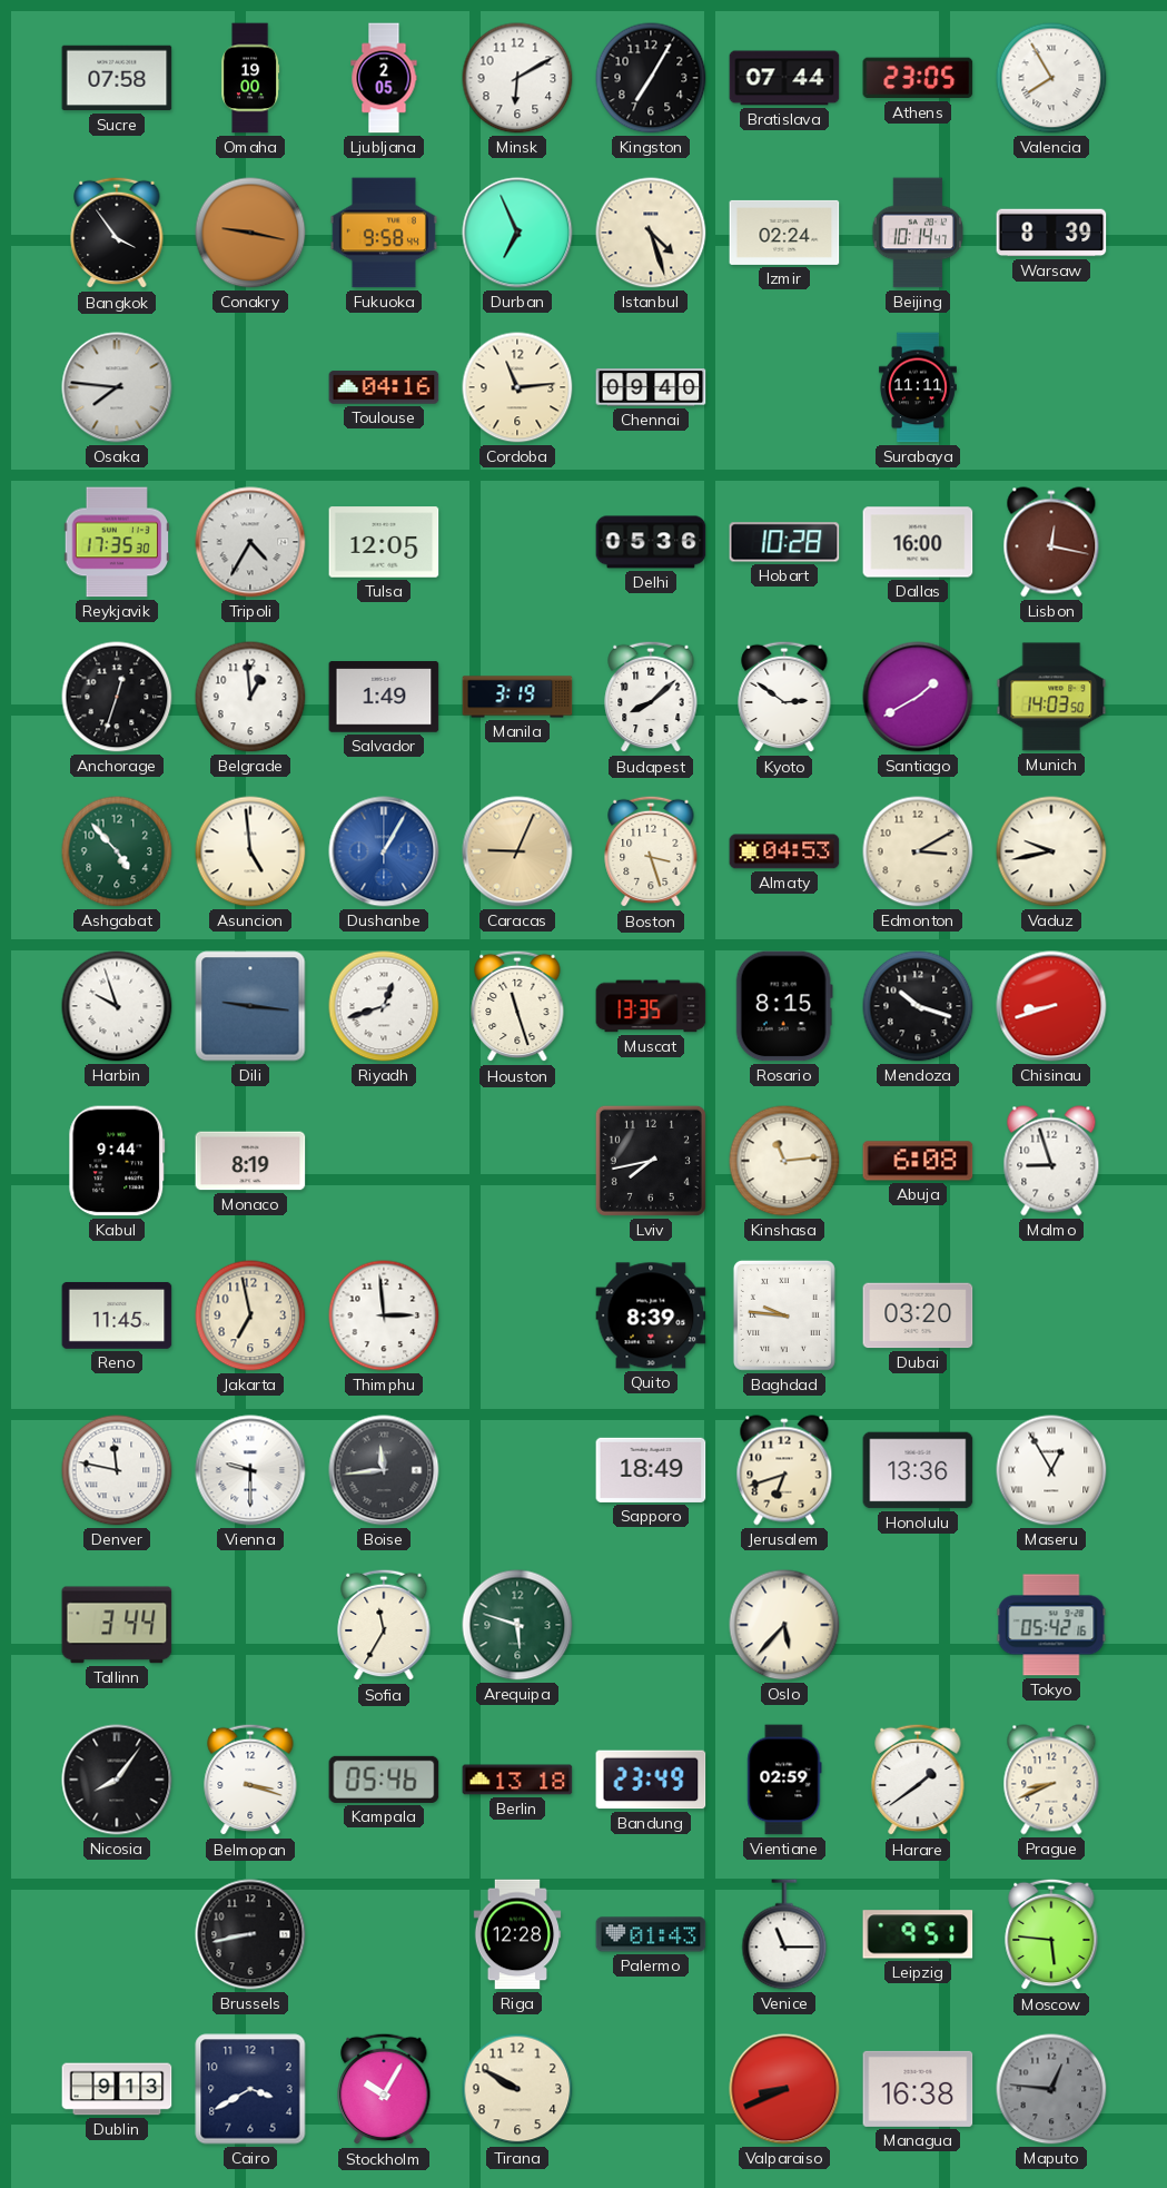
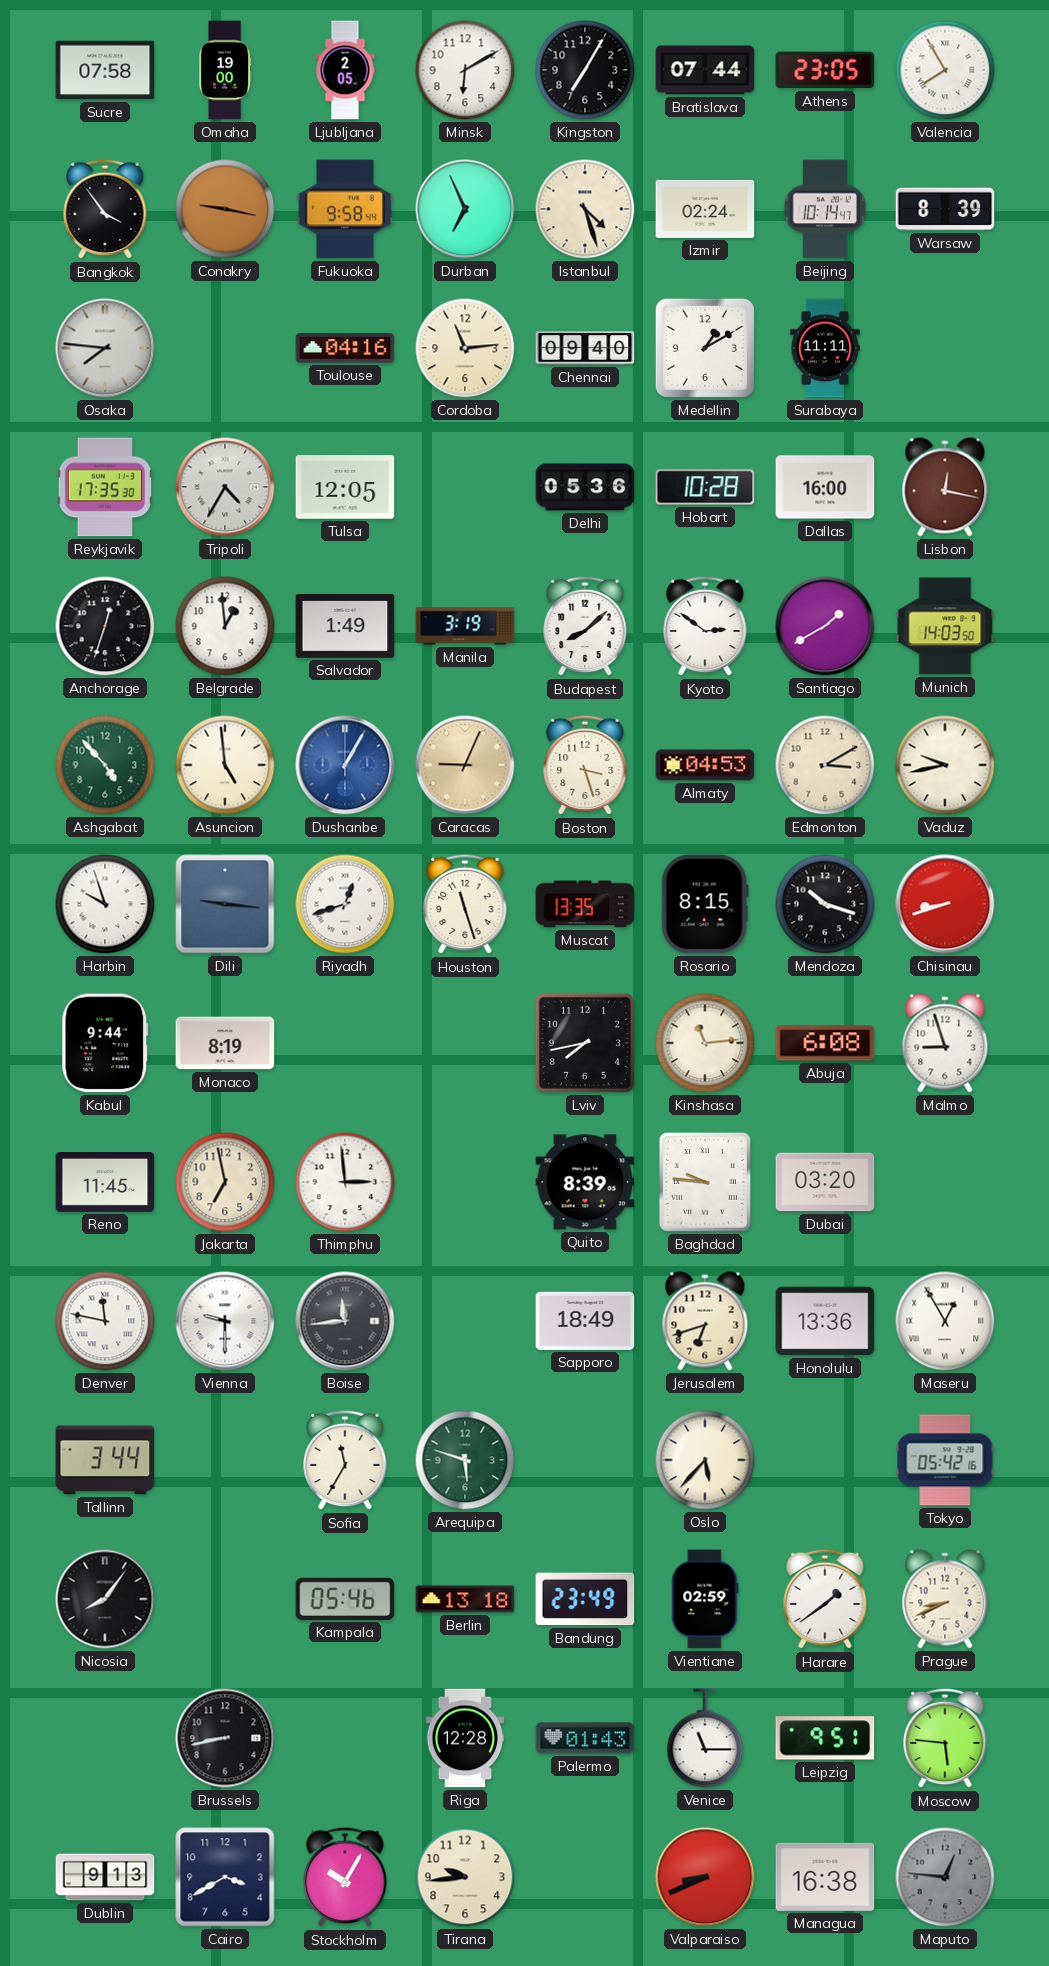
Medellin: none -> 1:10
Belmopan: 3:18 -> none
Tirana: 9:50 -> 9:44
